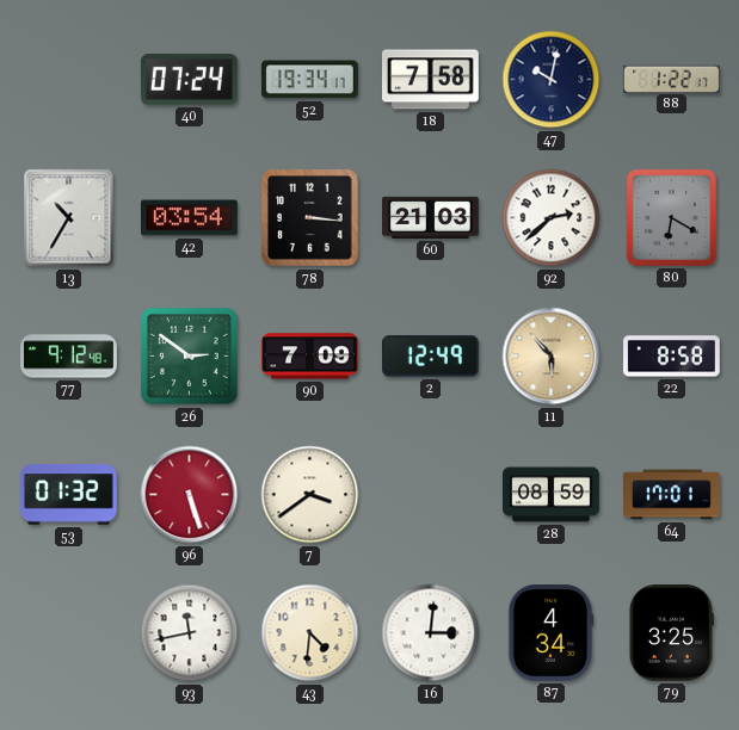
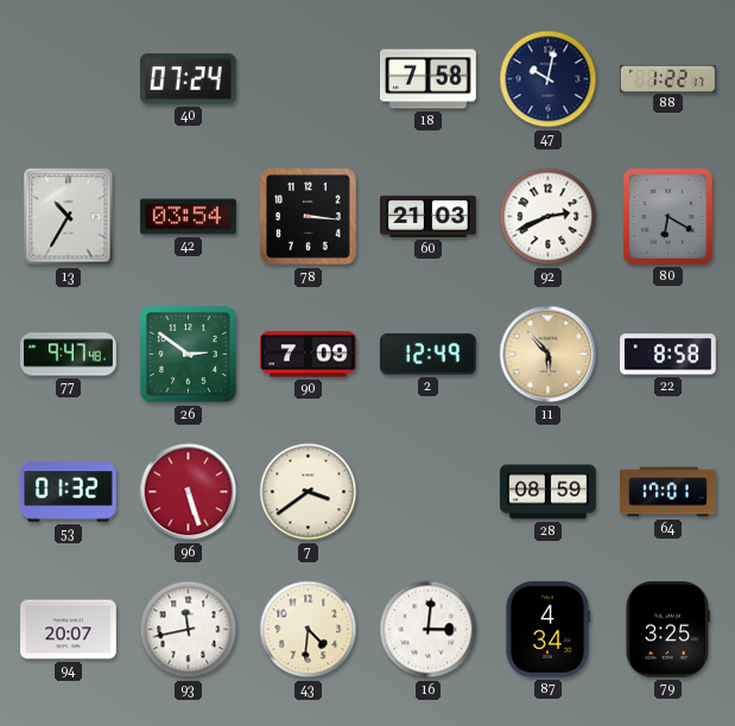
52: 19:34 -> none
92: 2:38 -> 2:41
77: 9:12 -> 9:47
94: none -> 20:07
